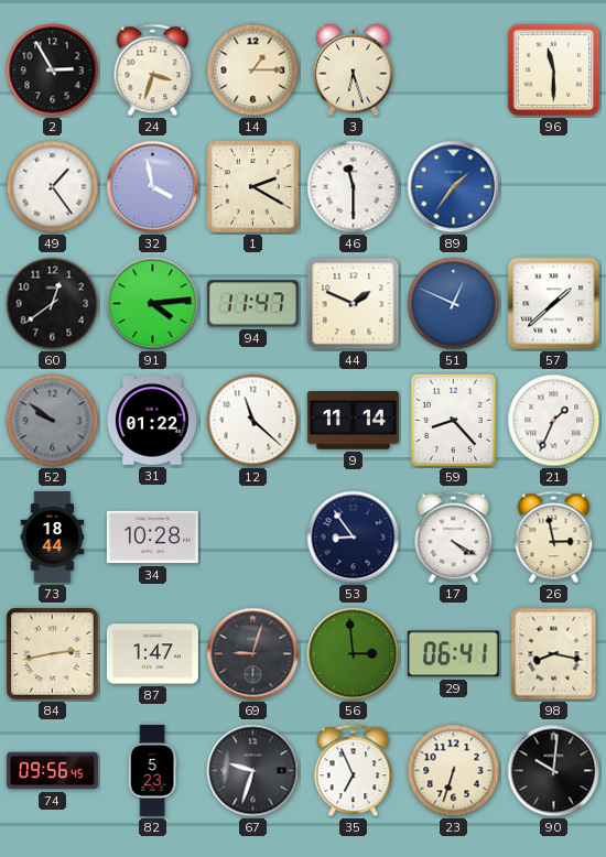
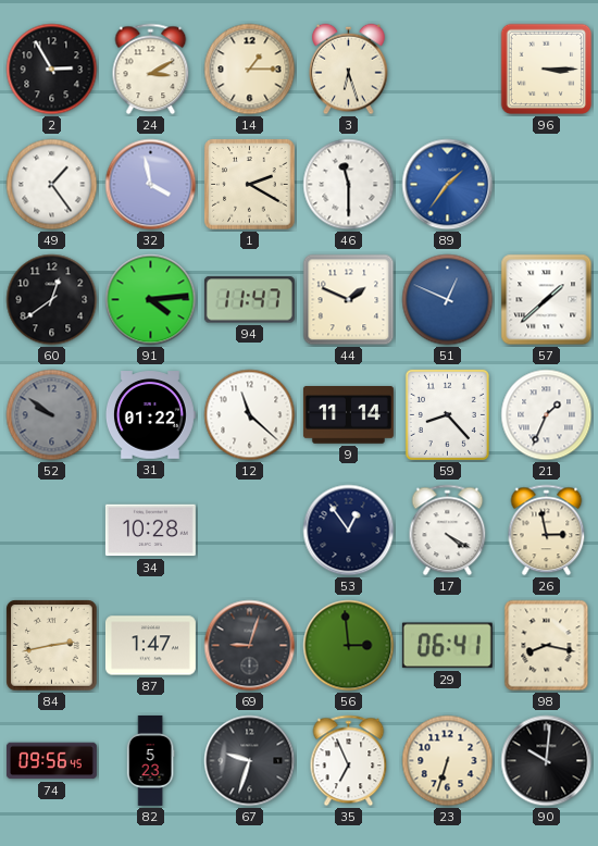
24: 3:33 -> 3:10
96: 11:30 -> 3:15
73: 18:44 -> none
53: 8:54 -> 12:54
